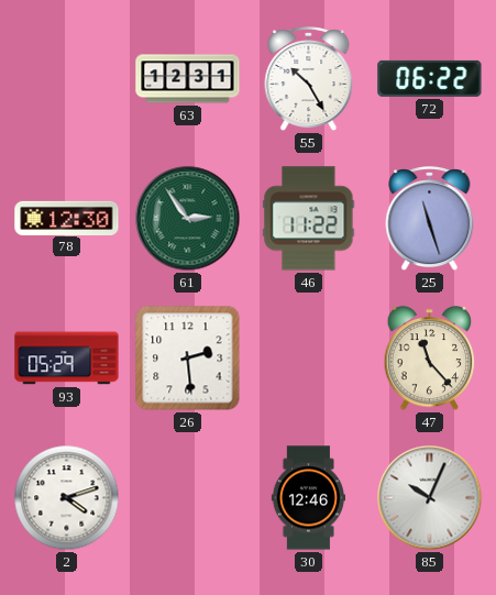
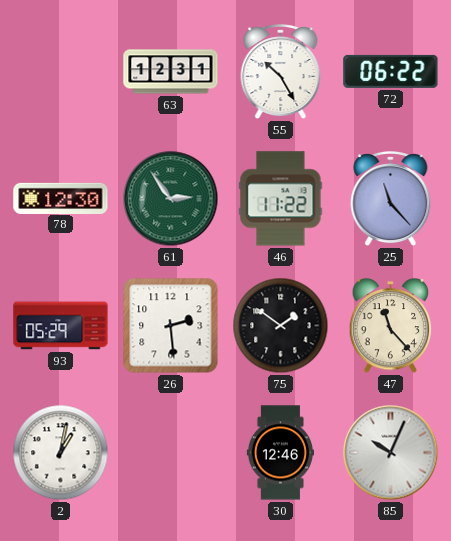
25: 11:27 -> 11:23
75: none -> 1:51
2: 4:12 -> 1:02
